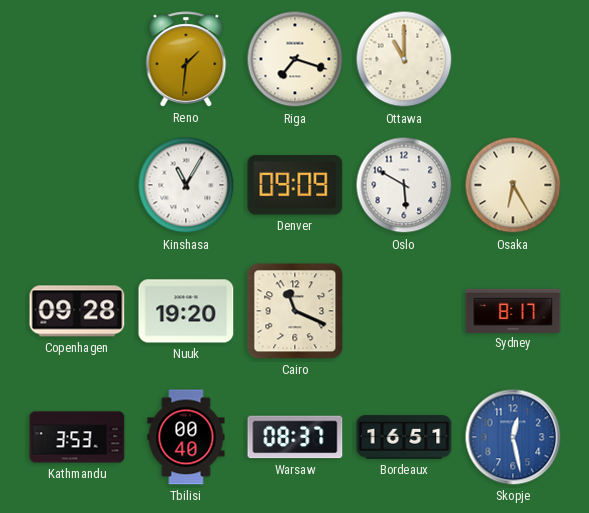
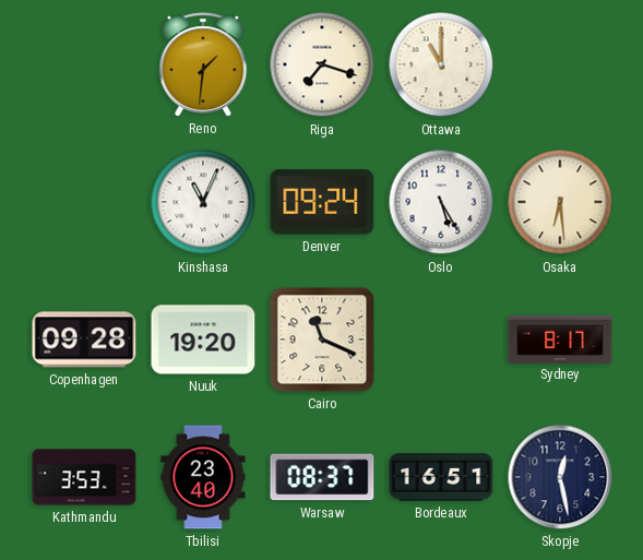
Kinshasa: 11:05 -> 11:04
Denver: 09:09 -> 09:24
Oslo: 5:50 -> 5:25
Osaka: 6:25 -> 6:29
Tbilisi: 00:40 -> 23:40
Skopje dial: blue -> navy
